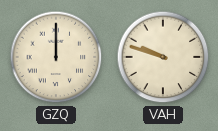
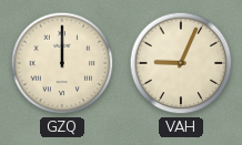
VAH: 9:48 -> 9:04
